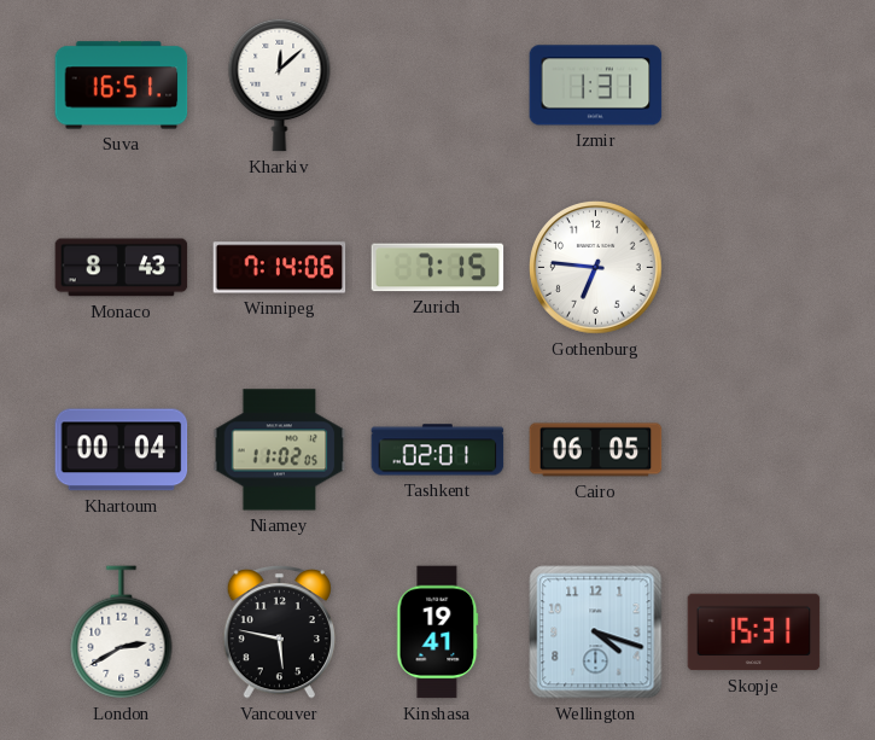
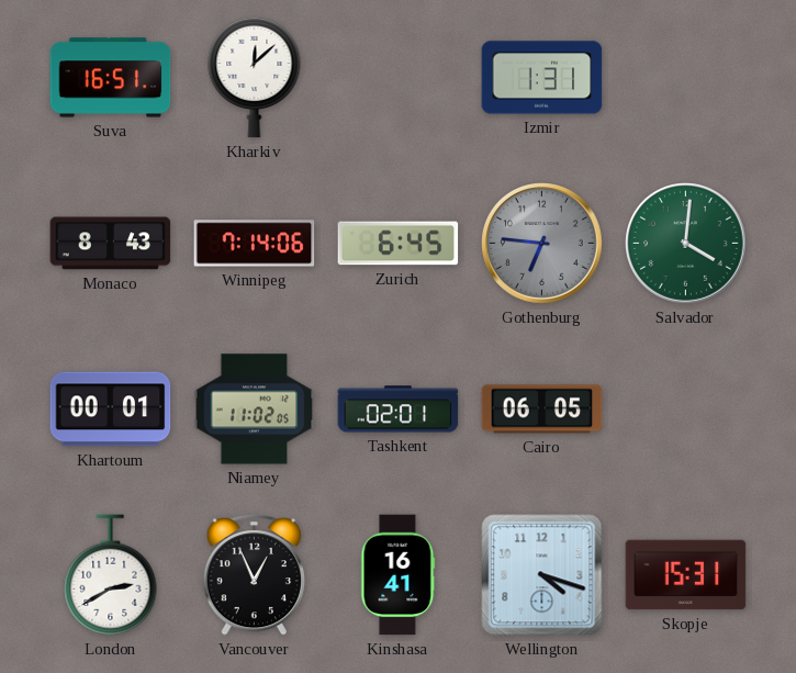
Zurich: 7:15 -> 6:45
Gothenburg dial: white -> grey
Salvador: none -> 4:01
Khartoum: 00:04 -> 00:01
Vancouver: 5:47 -> 12:56
Kinshasa: 19:41 -> 16:41
